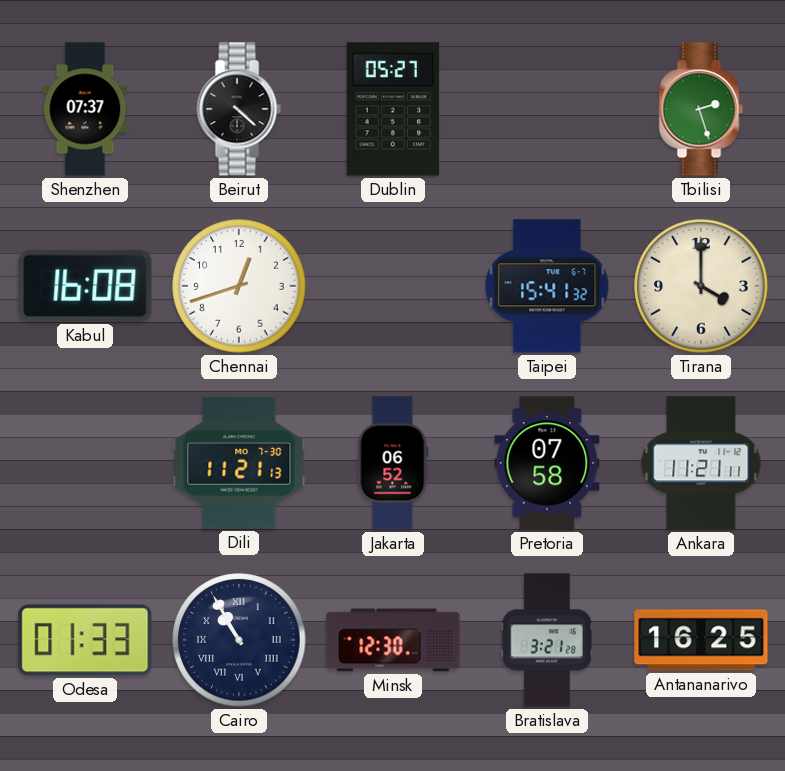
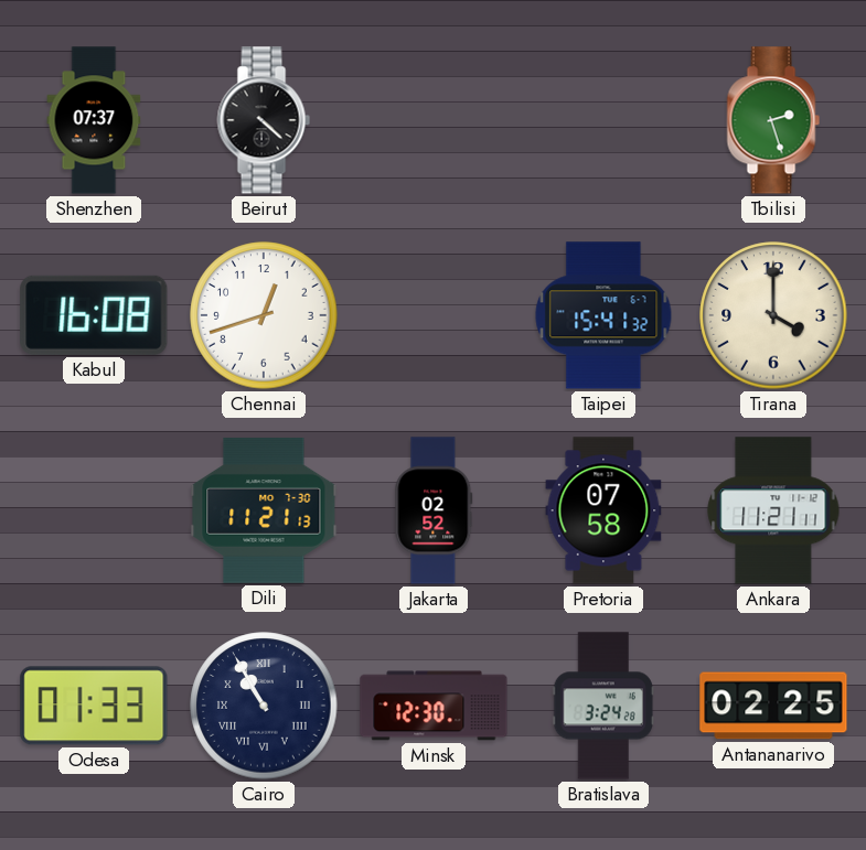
Dublin: 05:27 -> none
Jakarta: 06:52 -> 02:52
Bratislava: 3:21 -> 3:24
Antananarivo: 16:25 -> 02:25
